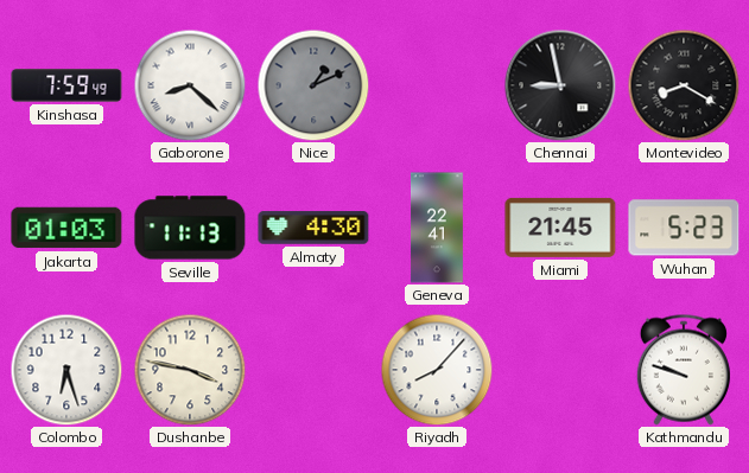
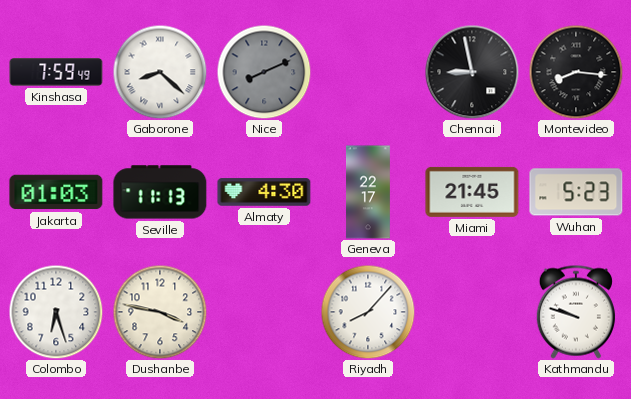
Nice: 1:11 -> 8:11
Montevideo: 8:20 -> 8:16
Geneva: 22:41 -> 22:17
